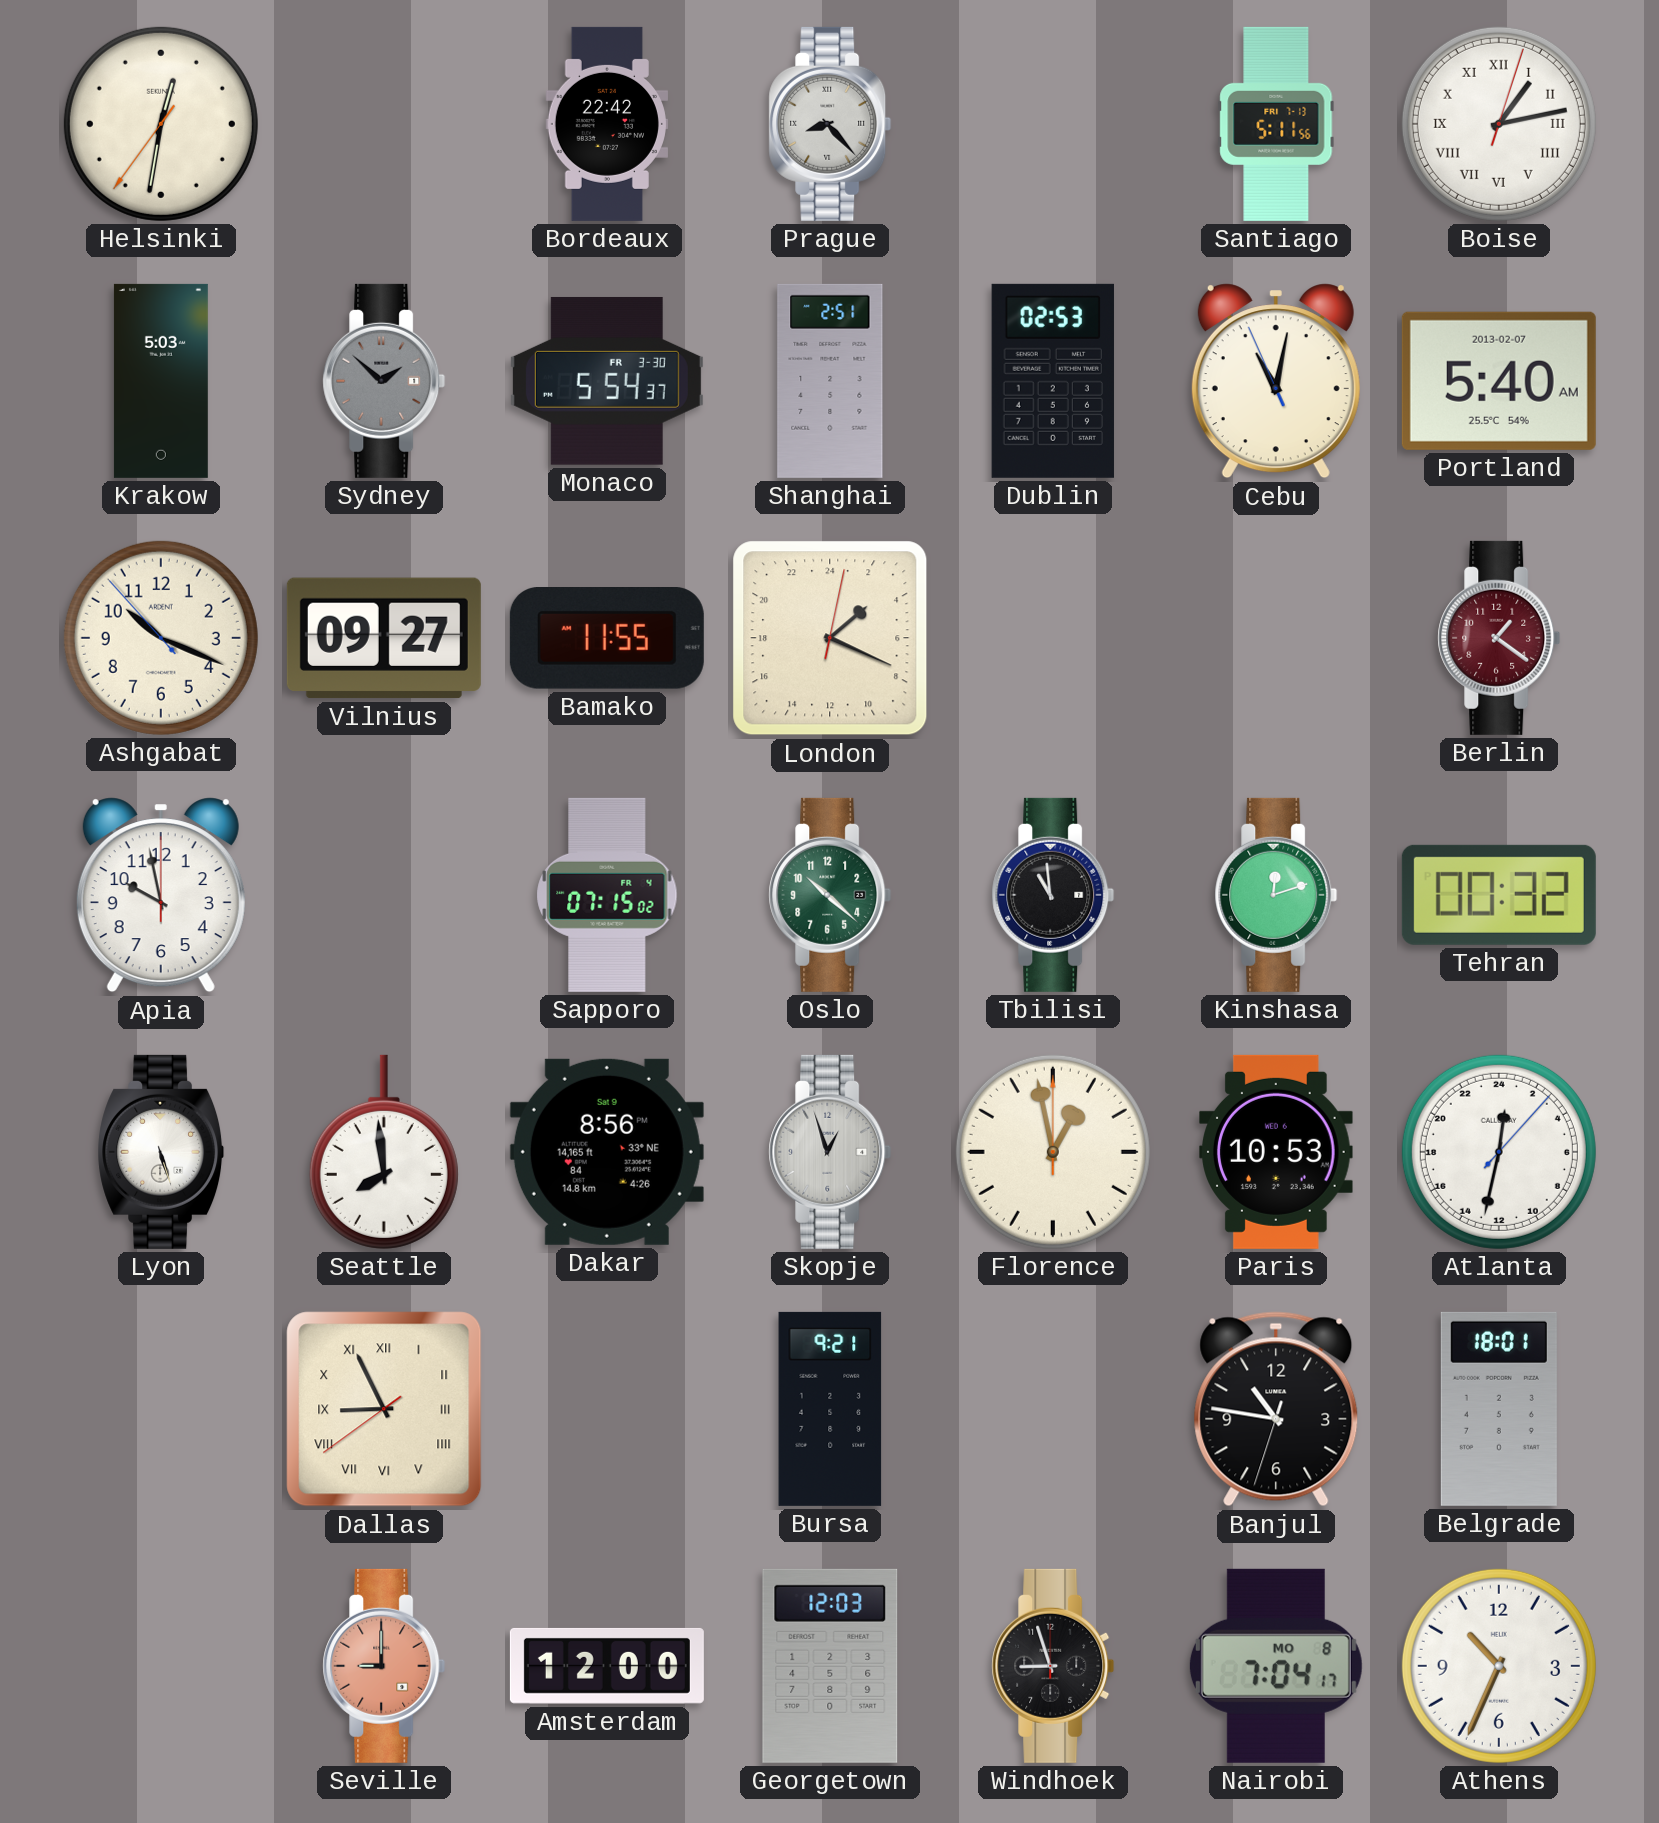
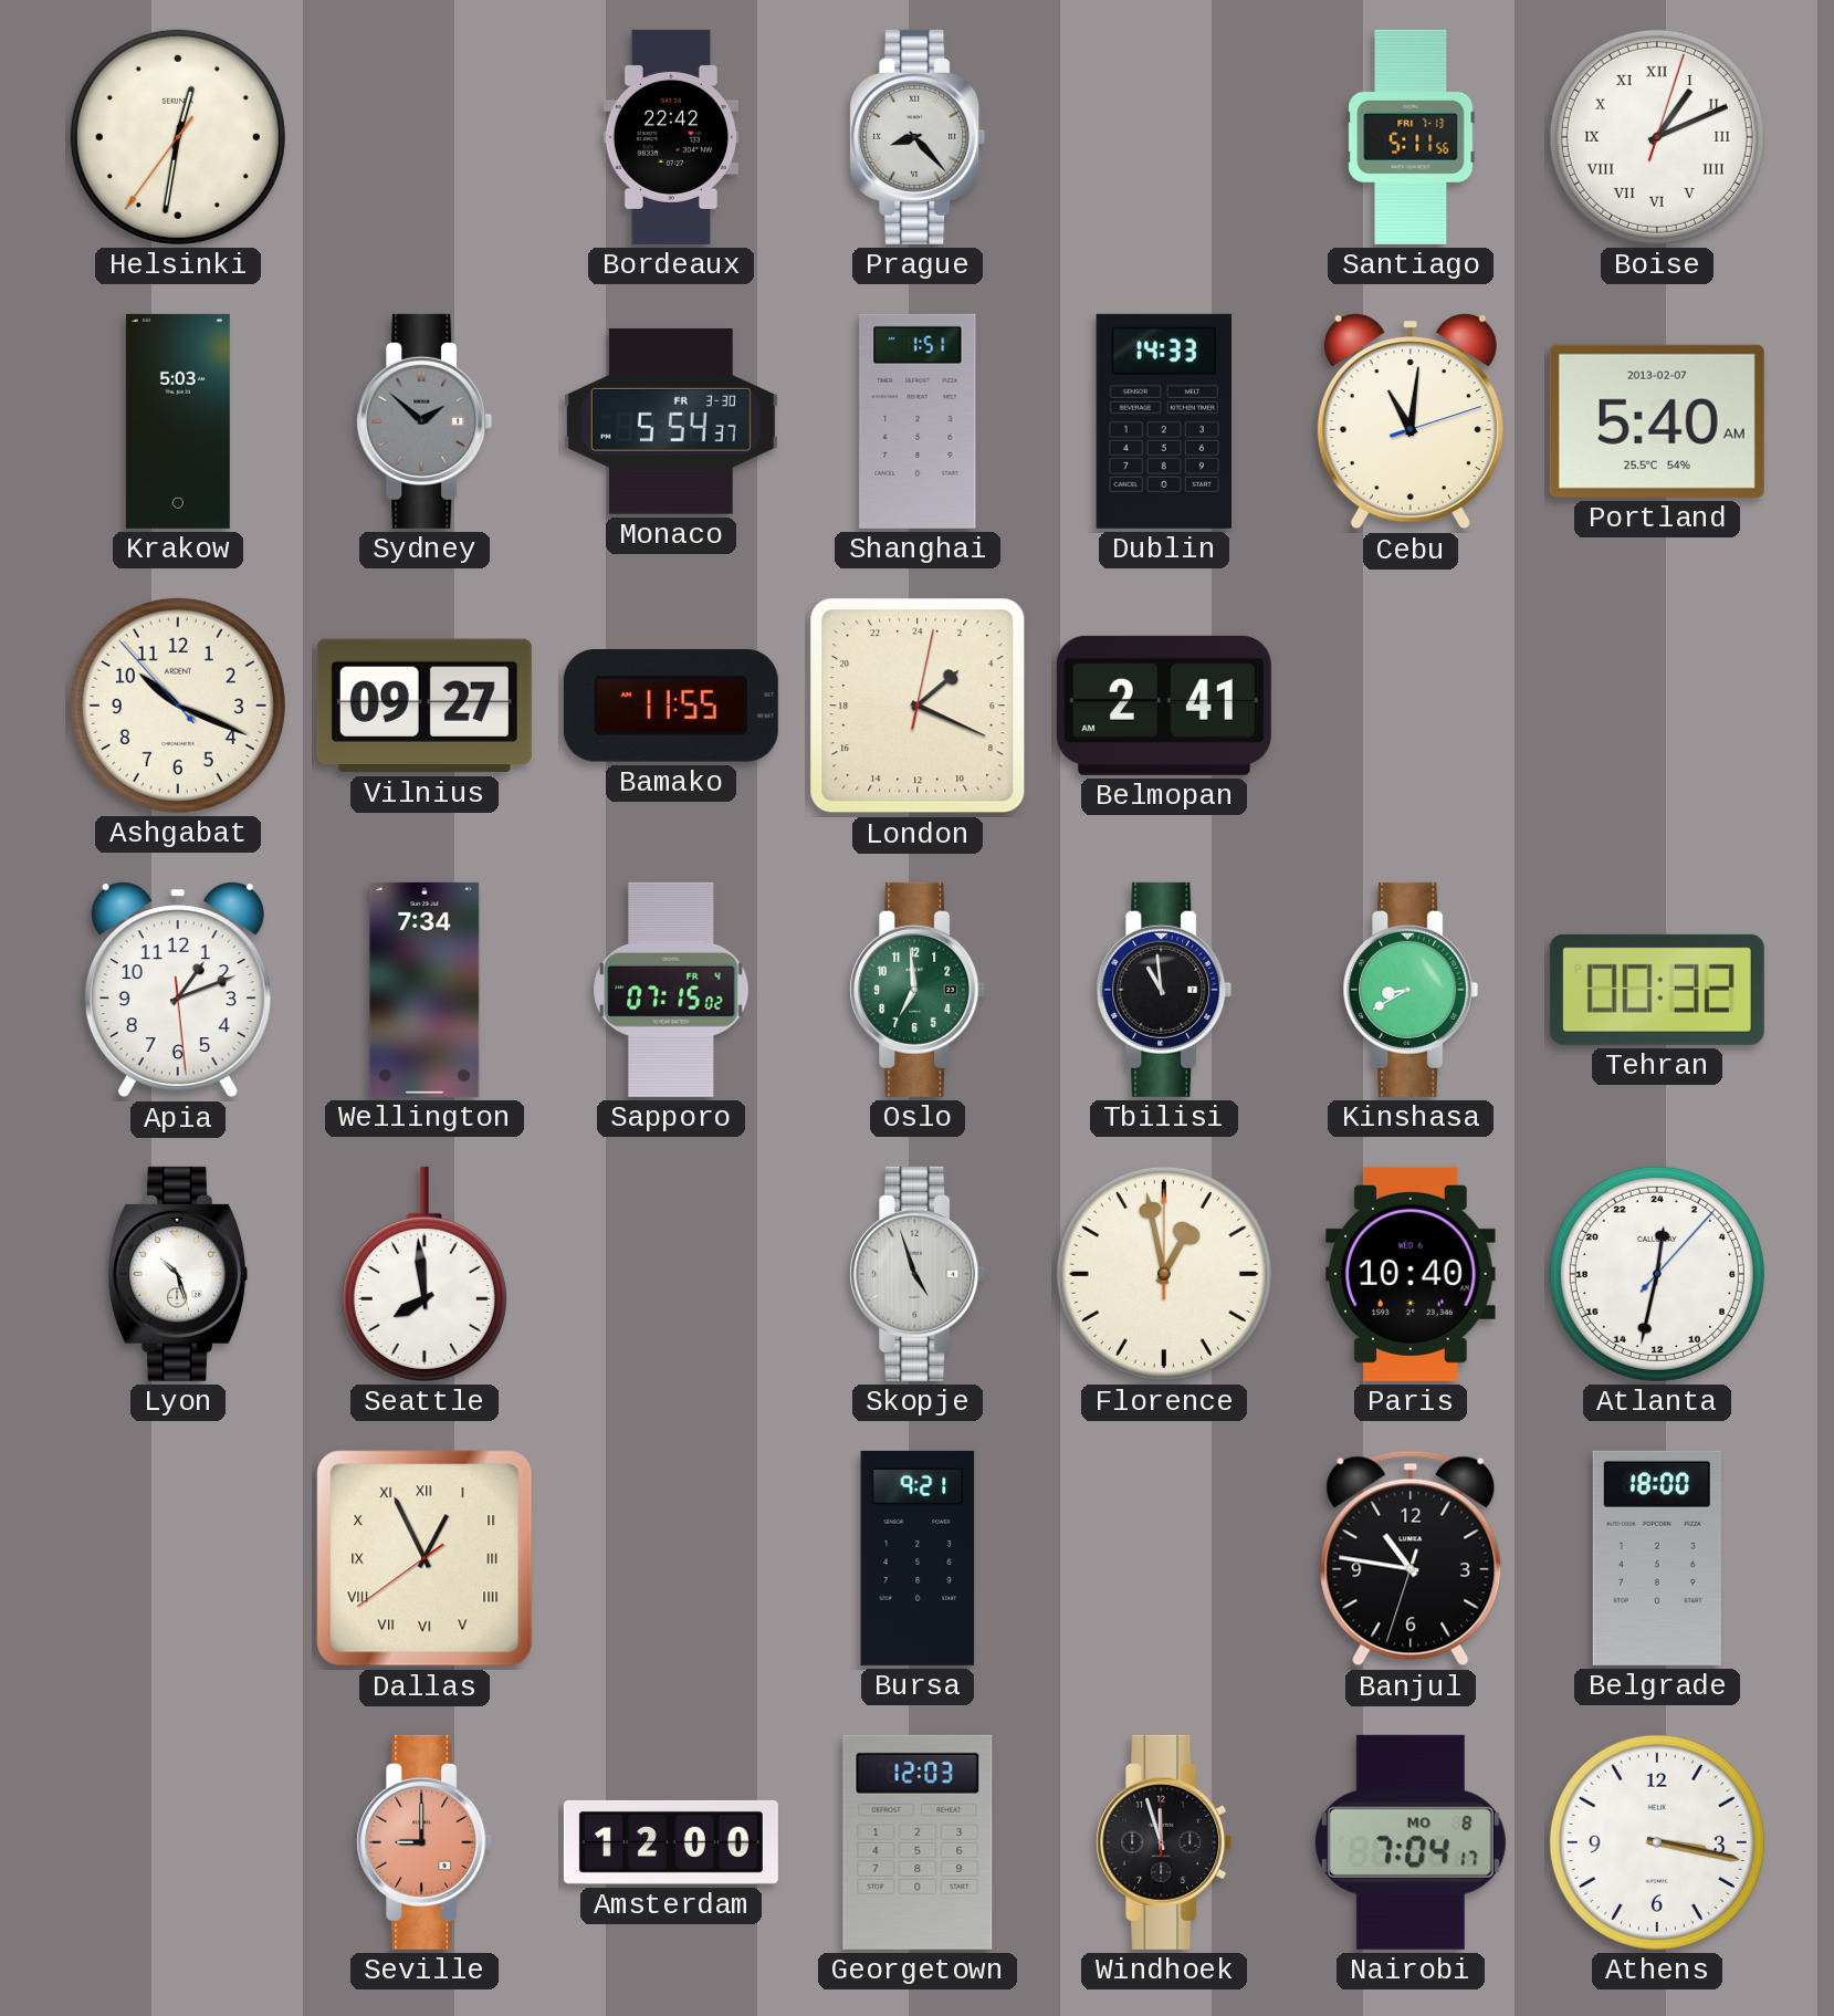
Boise: 1:13 -> 1:11
Shanghai: 2:51 -> 1:51
Dublin: 02:53 -> 14:33
Cebu: 11:01:56 -> 11:01:12
Belmopan: none -> 2:41
Berlin: 1:21 -> none
Apia: 9:58 -> 1:11
Wellington: none -> 7:34
Oslo: 10:22 -> 6:59
Kinshasa: 12:12 -> 8:40
Lyon: 5:27 -> 10:27
Dakar: 8:56 -> none
Skopje: 12:57 -> 4:57
Paris: 10:53 -> 10:40
Dallas: 8:55 -> 12:55
Belgrade: 18:01 -> 18:00
Windhoek: 8:57 -> 11:57
Athens: 10:34 -> 3:17
